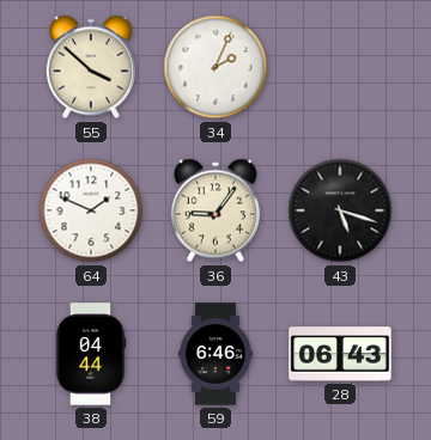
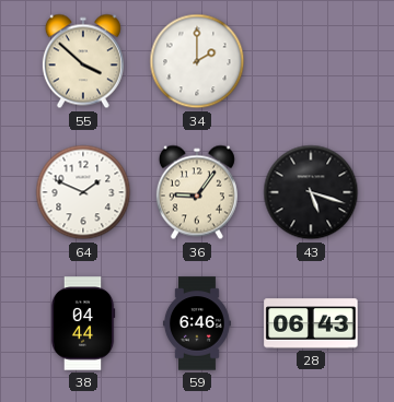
34: 2:04 -> 2:00
